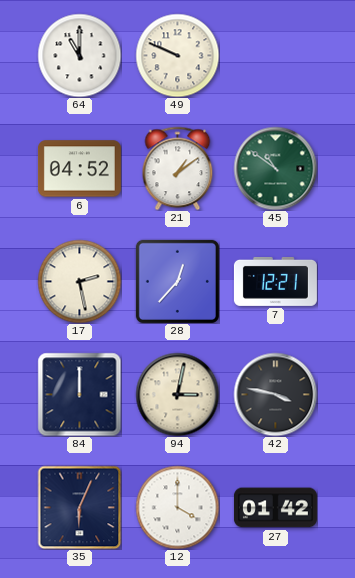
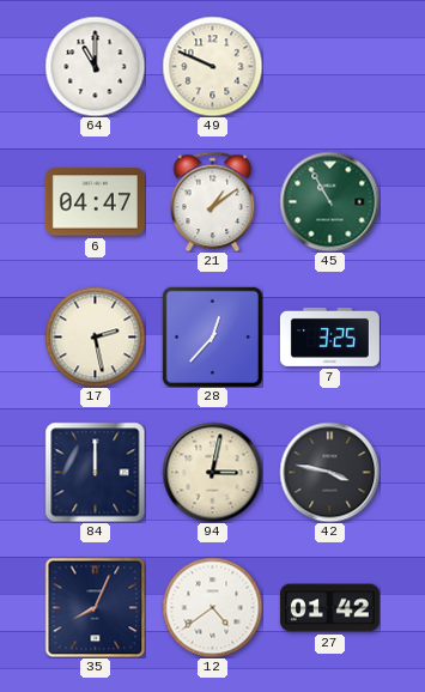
6: 04:52 -> 04:47
45: 10:51 -> 10:55
7: 12:21 -> 3:25
35: 6:04 -> 8:04
12: 4:00 -> 4:39
